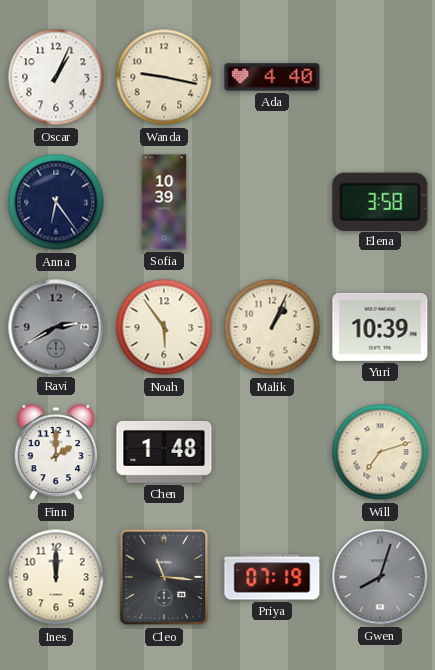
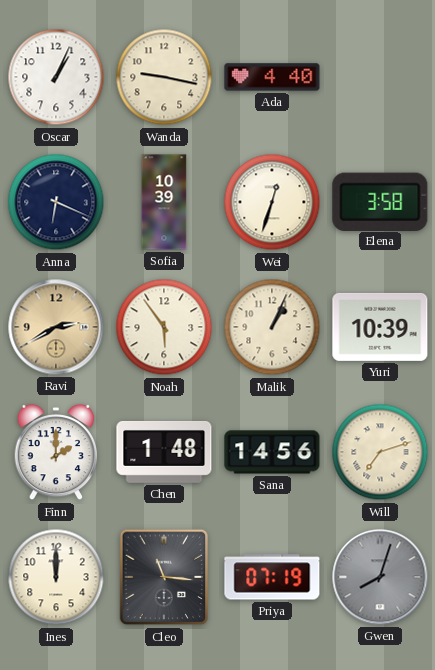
Anna: 6:24 -> 6:19
Wei: none -> 12:33
Ravi dial: grey -> champagne
Sana: none -> 14:56
